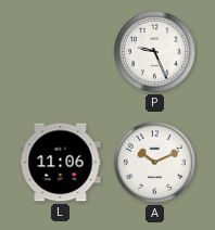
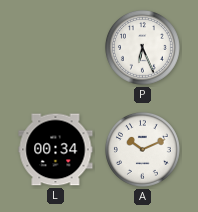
P: 9:26 -> 6:26
L: 11:06 -> 00:34
